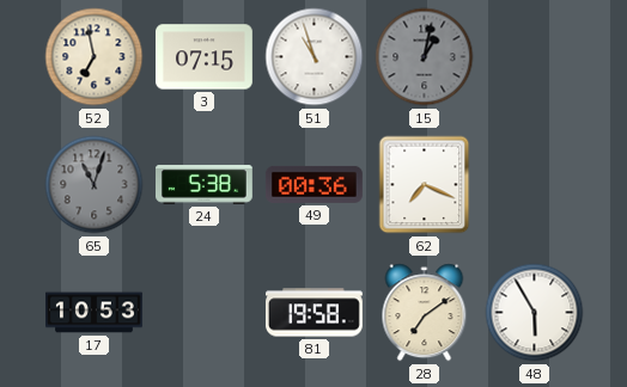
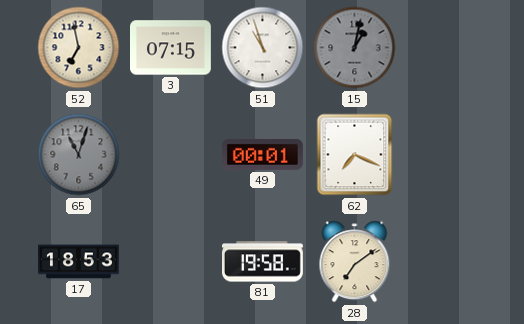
24: 5:38 -> none
49: 00:36 -> 00:01
17: 10:53 -> 18:53
48: 5:55 -> none
